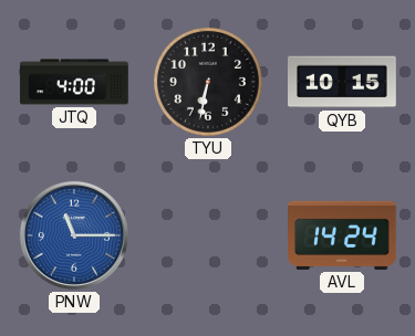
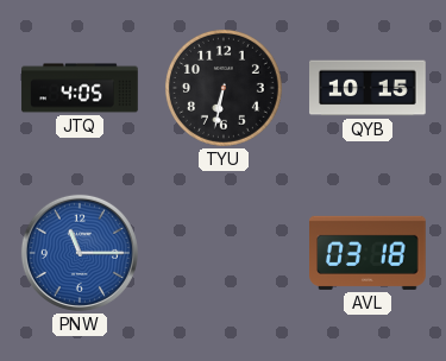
JTQ: 4:00 -> 4:05
AVL: 14:24 -> 03:18
